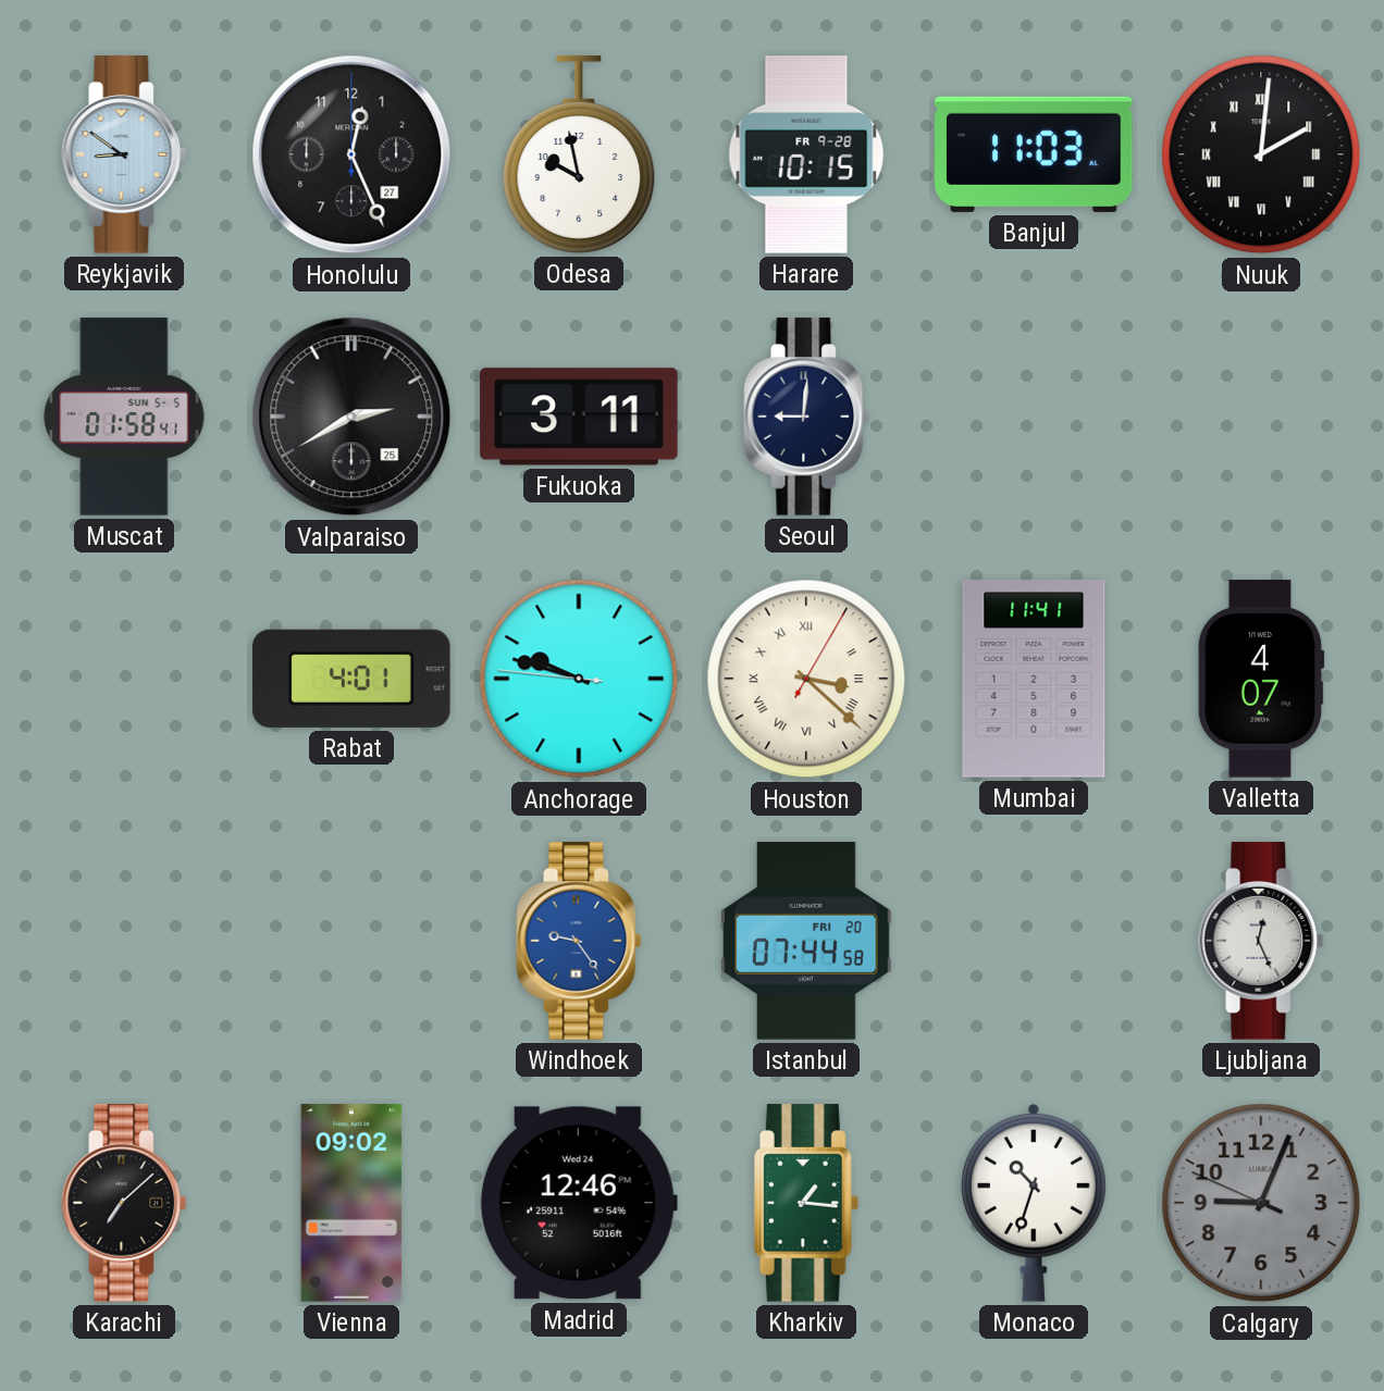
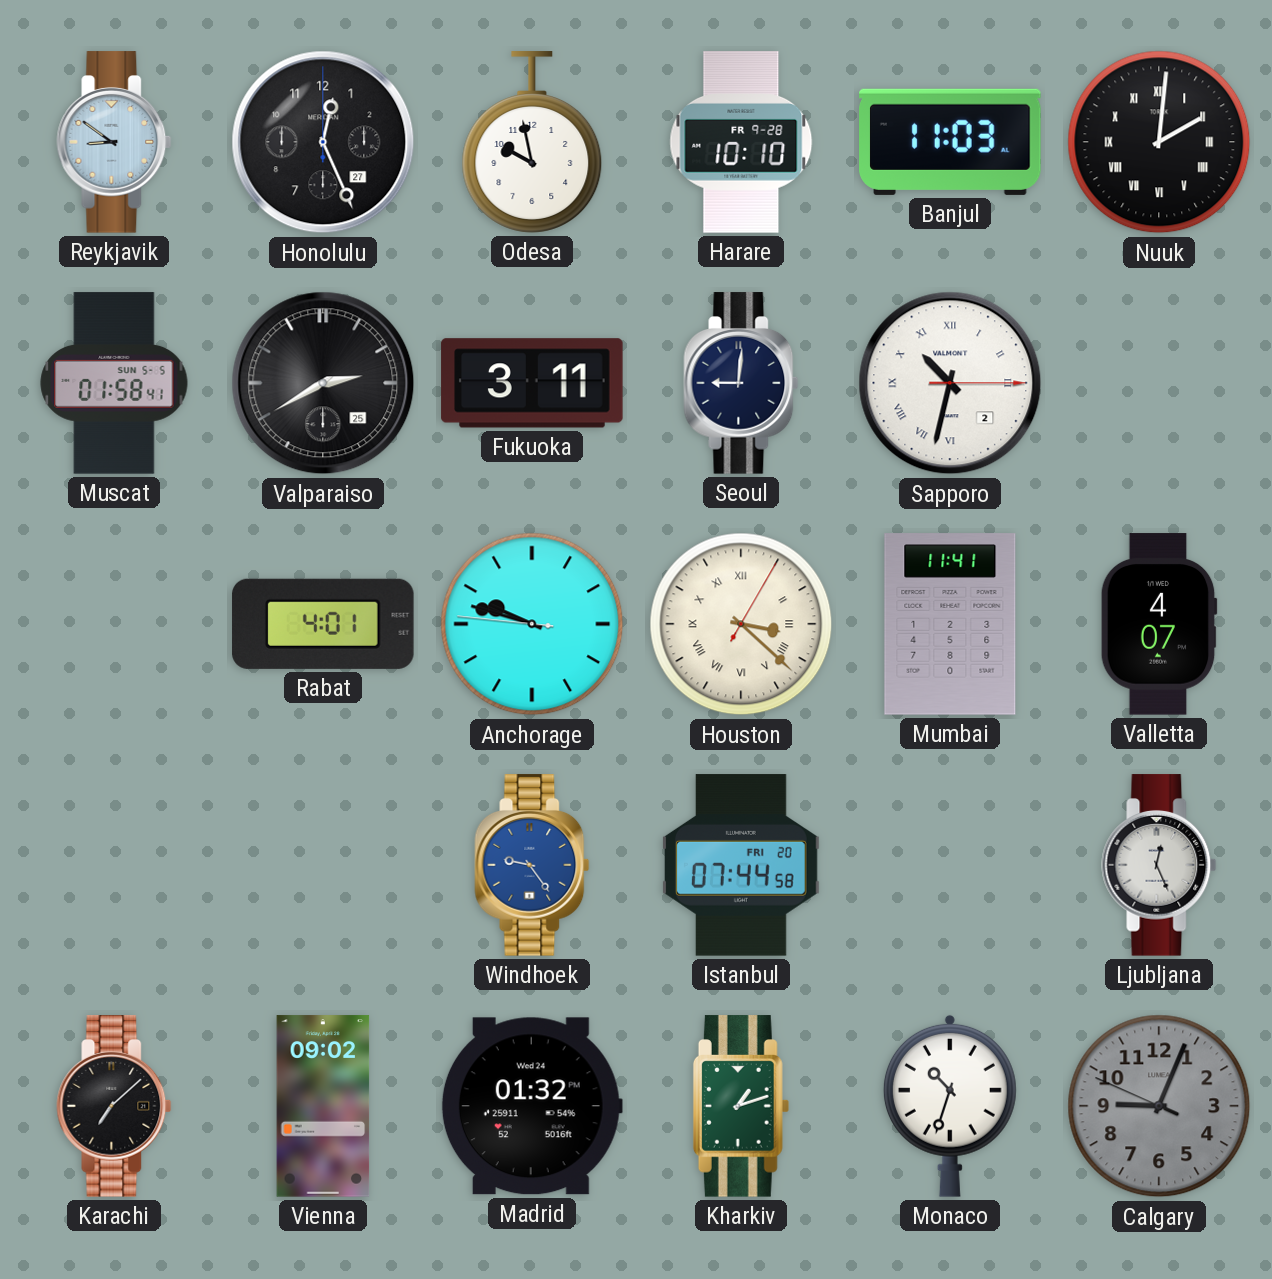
Harare: 10:15 -> 10:10
Sapporo: none -> 10:32
Madrid: 12:46 -> 01:32
Kharkiv: 1:16 -> 1:12
